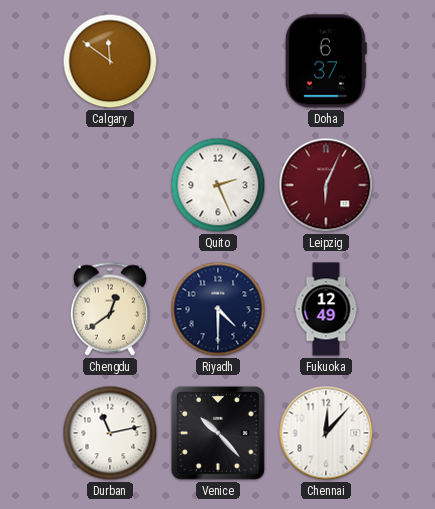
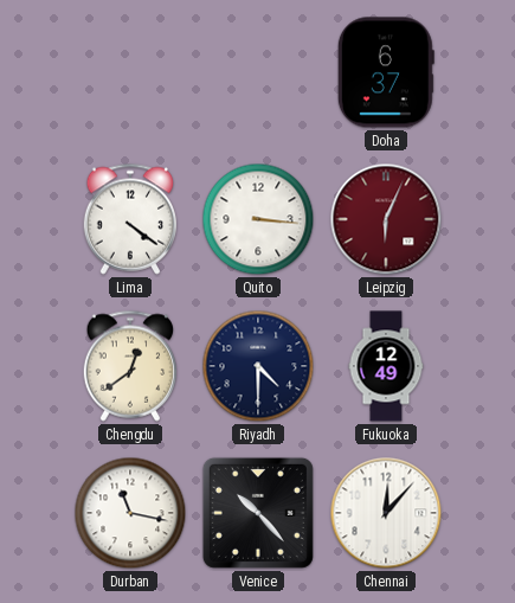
Calgary: 11:51 -> none
Lima: none -> 4:21
Quito: 2:26 -> 3:16
Durban: 11:13 -> 11:17
